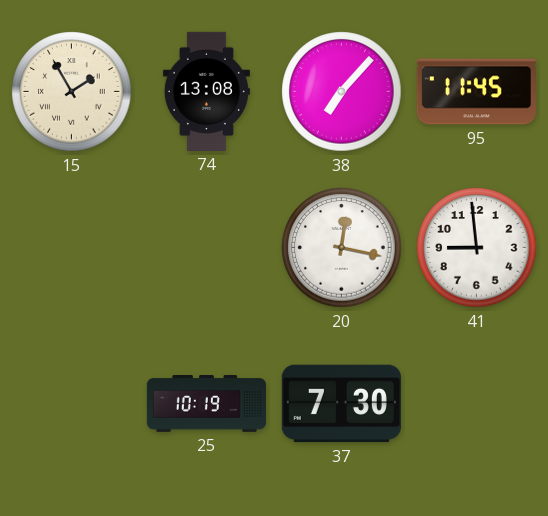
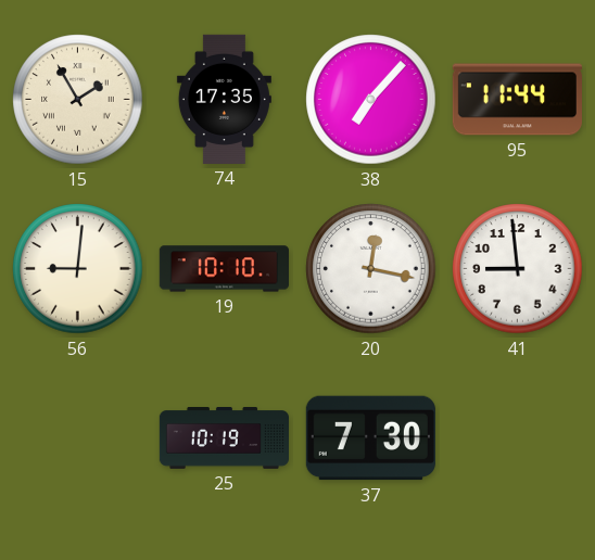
74: 13:08 -> 17:35
95: 11:45 -> 11:44
56: none -> 9:01
19: none -> 10:10
